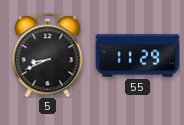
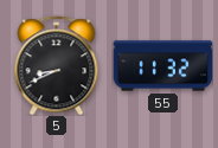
55: 11:29 -> 11:32
